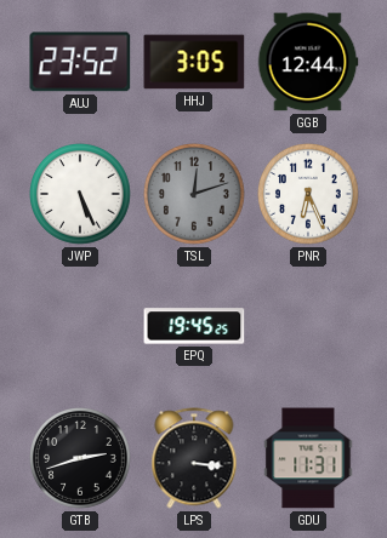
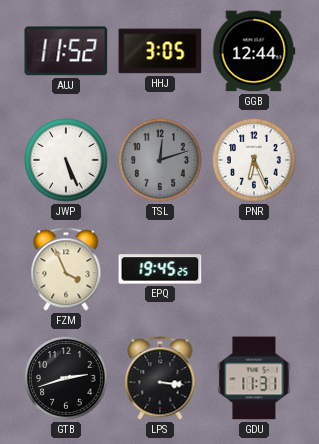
AUJ: 23:52 -> 11:52
FZM: none -> 3:56
